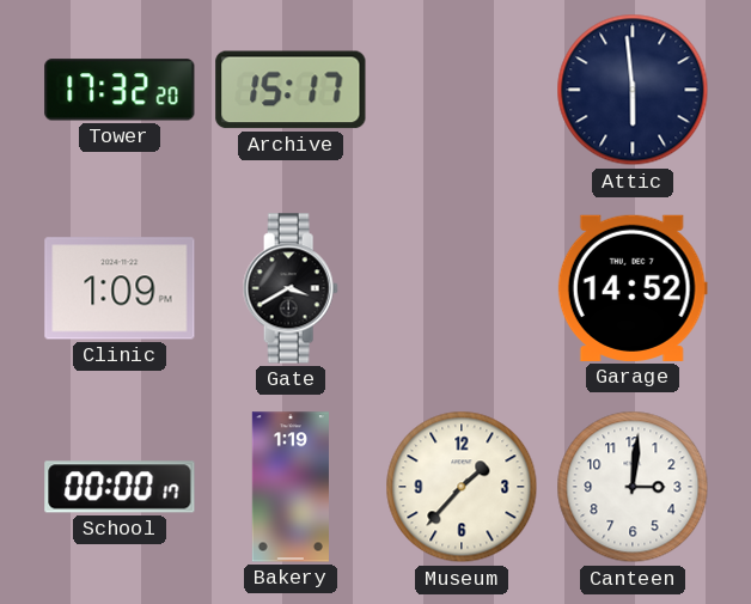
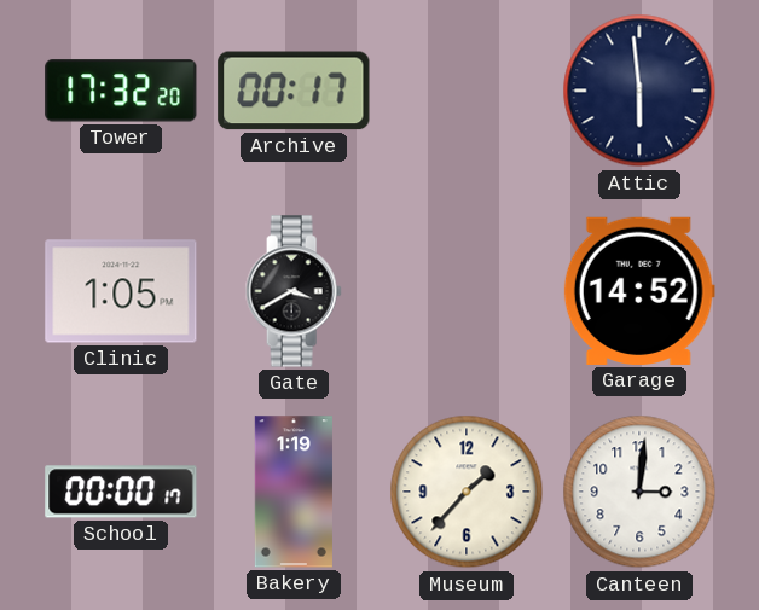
Archive: 15:17 -> 00:17
Clinic: 1:09 -> 1:05
